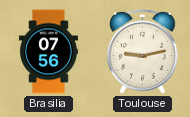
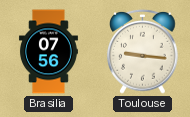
Toulouse: 9:13 -> 9:16
